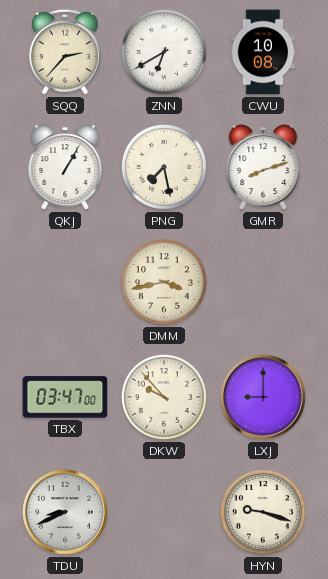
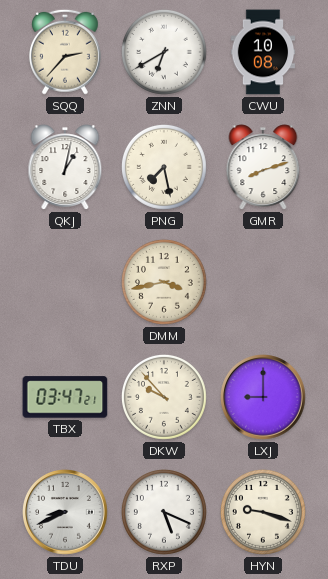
QKJ: 1:05 -> 1:02
TBX: 03:47:00 -> 03:47:21
RXP: none -> 5:19
